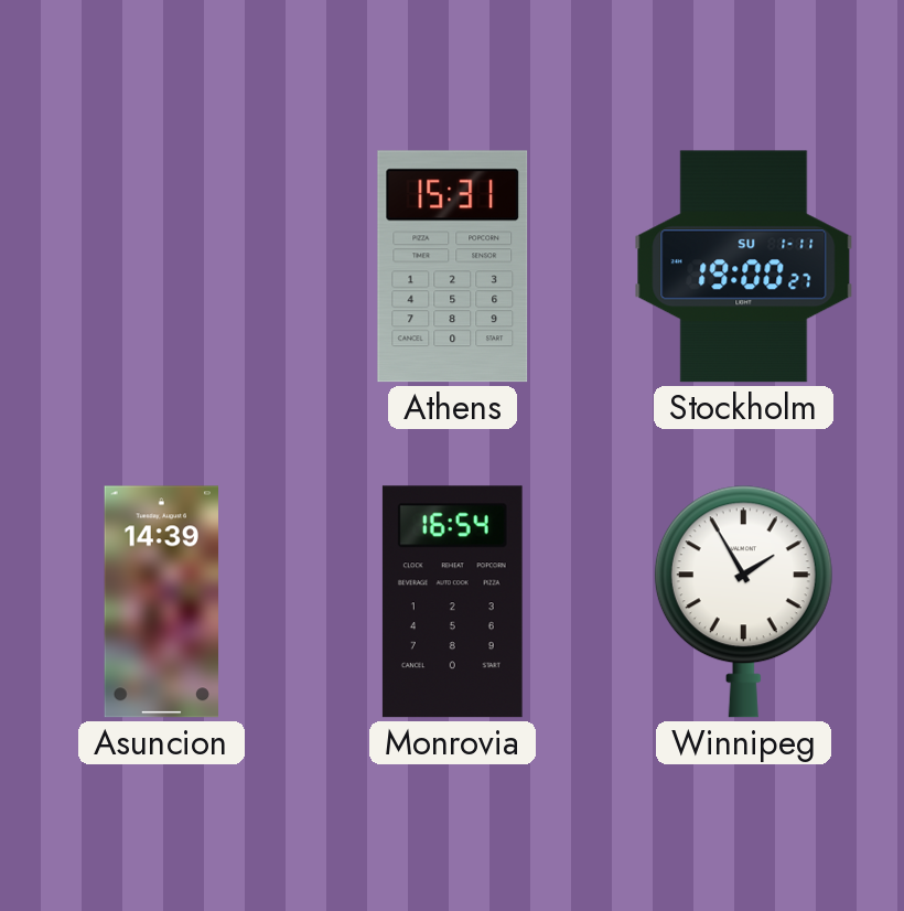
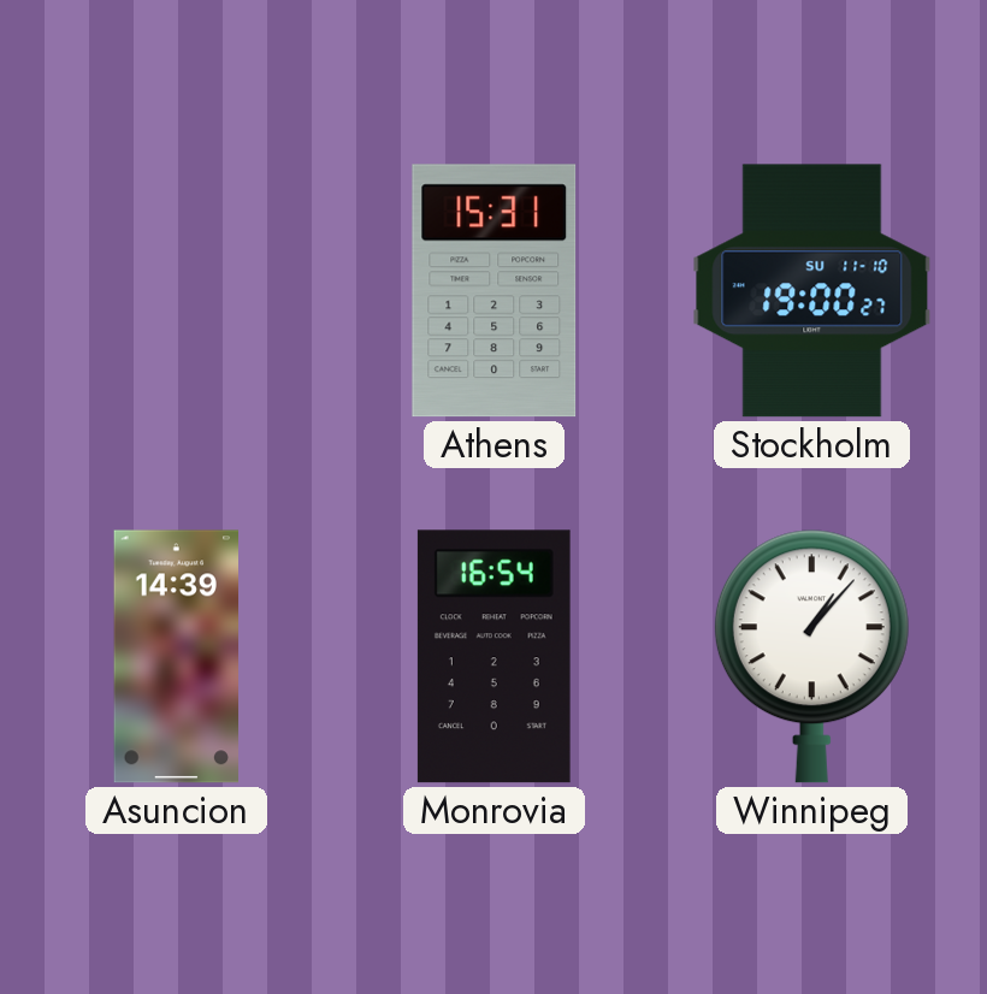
Stockholm date: SU 1-11 -> SU 11-10
Winnipeg: 1:55 -> 1:07
